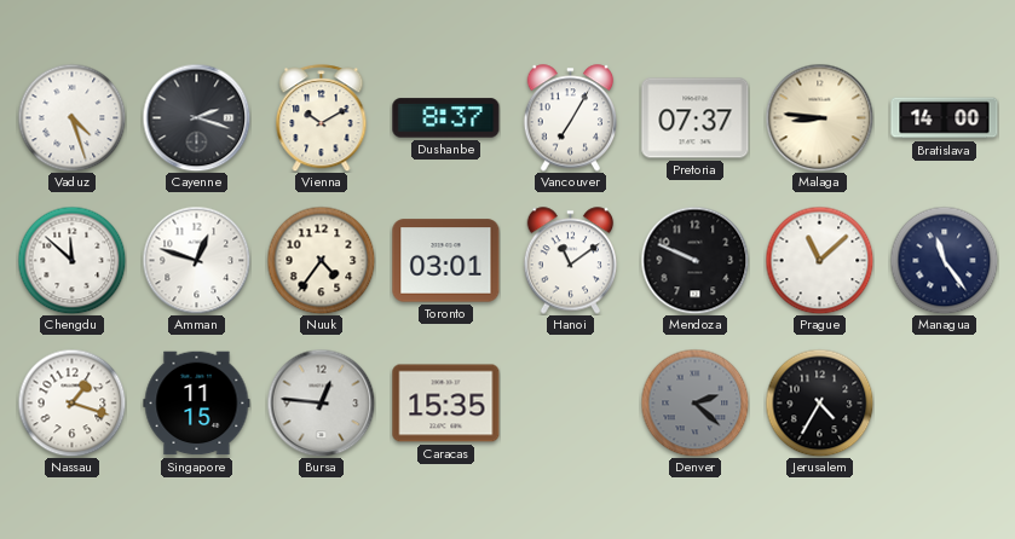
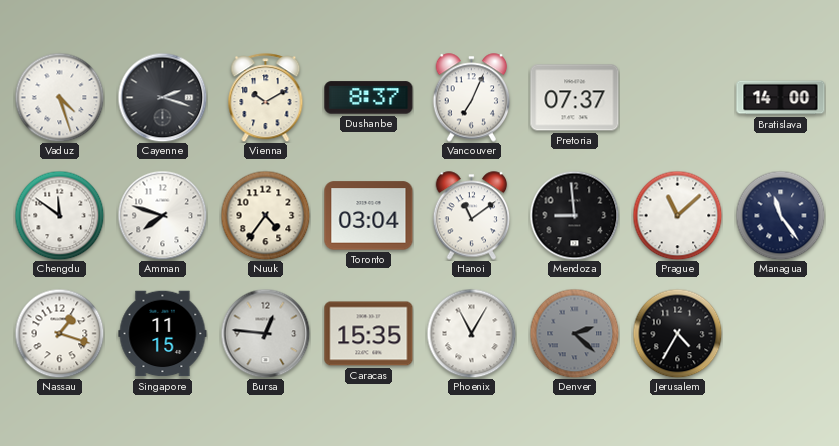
Vancouver: 7:05 -> 7:04
Malaga: 8:46 -> none
Chengdu: 11:52 -> 11:51
Amman: 12:48 -> 7:48
Toronto: 03:01 -> 03:04
Mendoza: 9:49 -> 8:59
Phoenix: none -> 11:05
